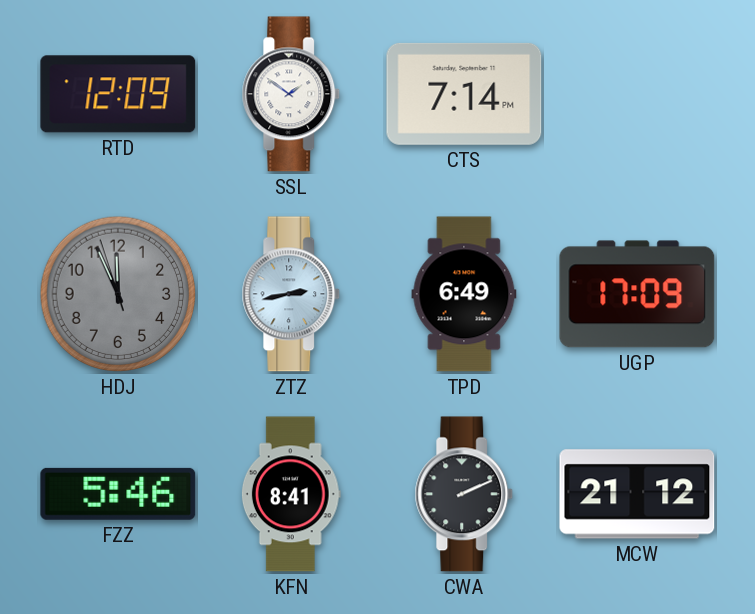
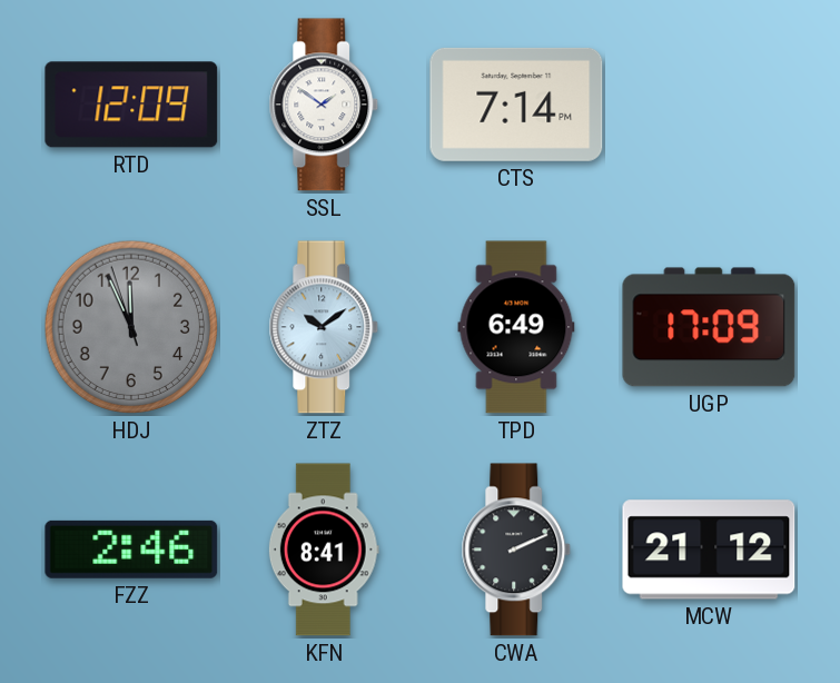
ZTZ: 2:43 -> 10:09
FZZ: 5:46 -> 2:46
